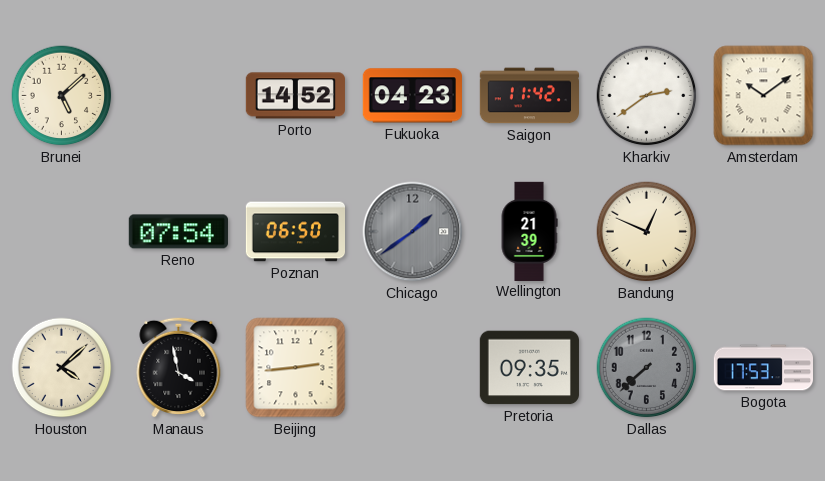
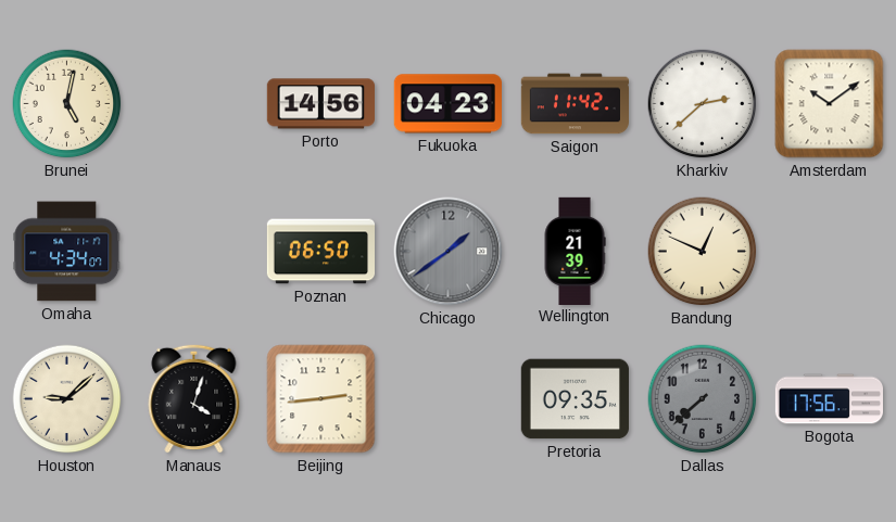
Brunei: 5:08 -> 5:02
Porto: 14:52 -> 14:56
Kharkiv: 2:39 -> 2:38
Omaha: none -> 4:34
Reno: 07:54 -> none
Houston: 4:08 -> 9:08
Manaus: 3:58 -> 4:03
Bogota: 17:53 -> 17:56
